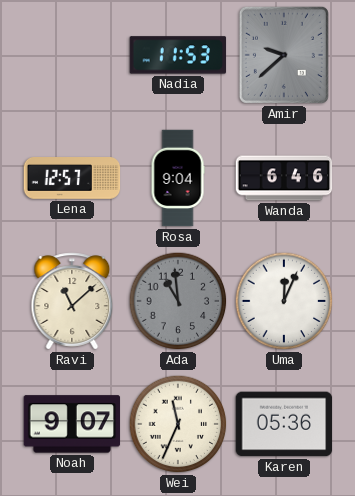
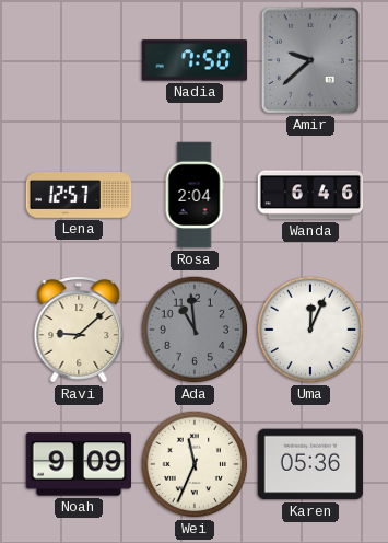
Nadia: 11:53 -> 7:50
Rosa: 9:04 -> 2:04
Ravi: 11:08 -> 9:08
Noah: 9:07 -> 9:09
